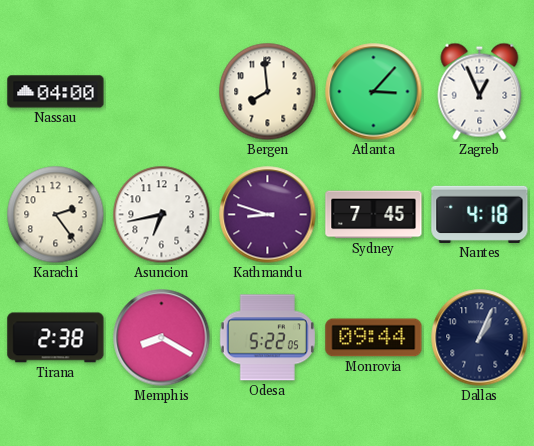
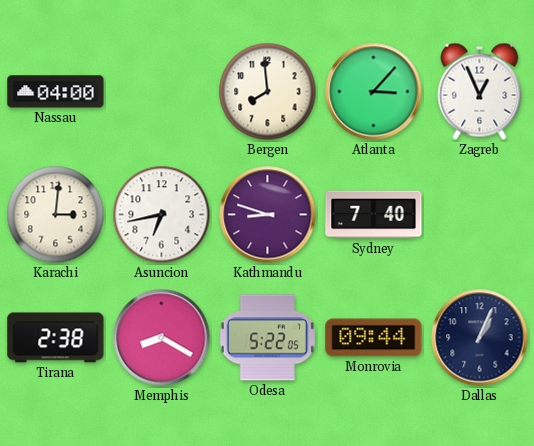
Karachi: 2:24 -> 3:01
Sydney: 7:45 -> 7:40
Nantes: 4:18 -> none
